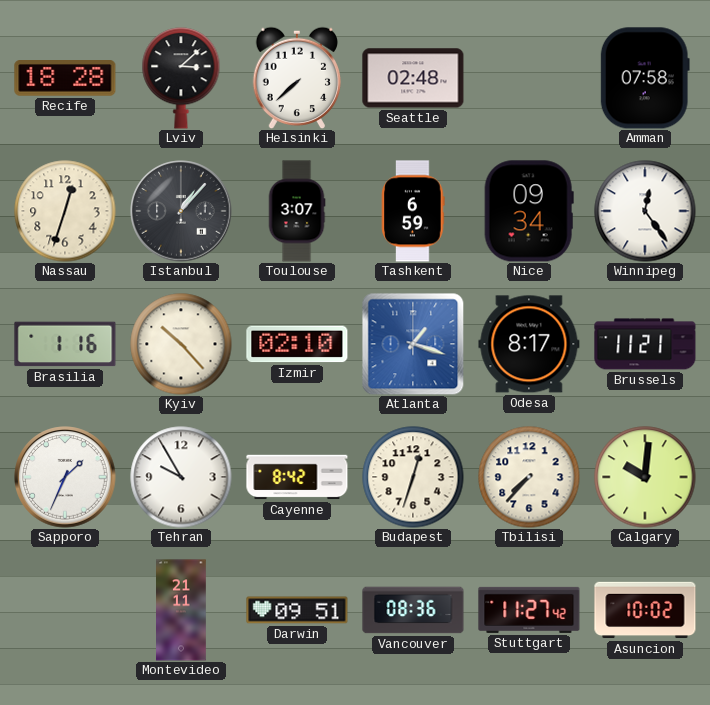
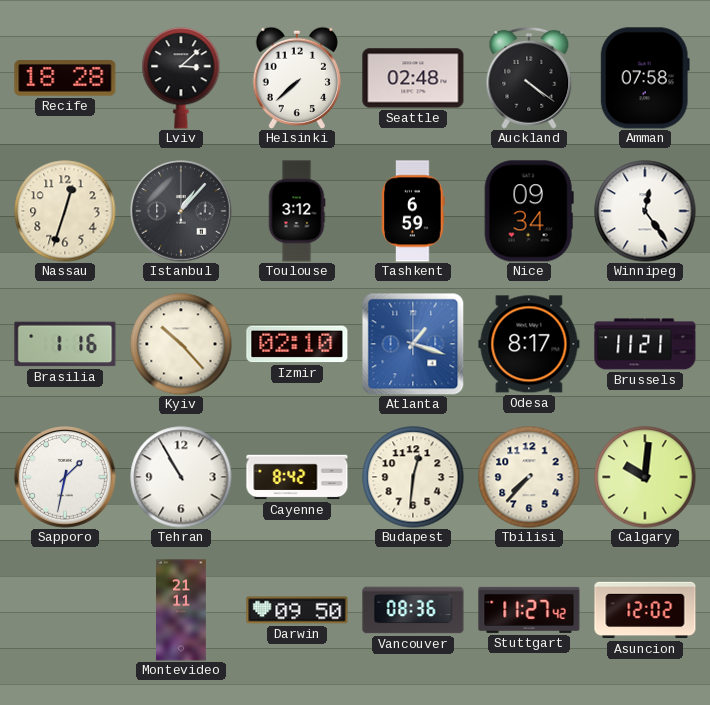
Auckland: none -> 4:21
Toulouse: 3:07 -> 3:12
Sapporo: 1:34 -> 1:32
Tehran: 9:55 -> 10:55
Budapest: 12:33 -> 12:31
Darwin: 09:51 -> 09:50
Asuncion: 10:02 -> 12:02
